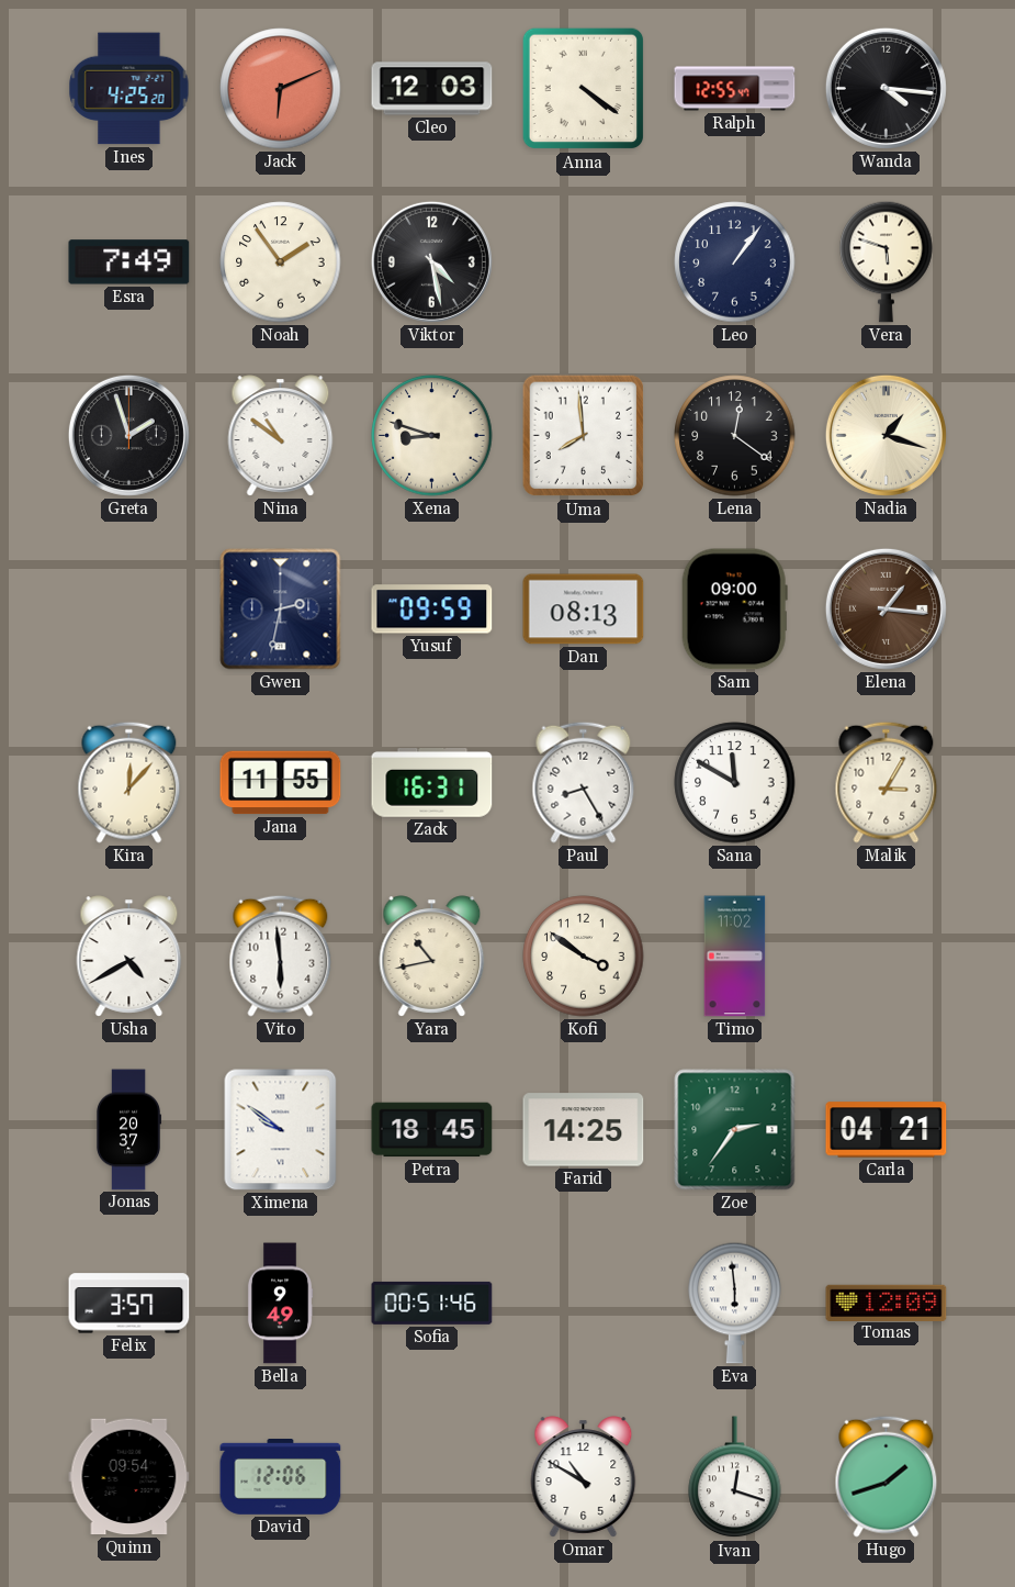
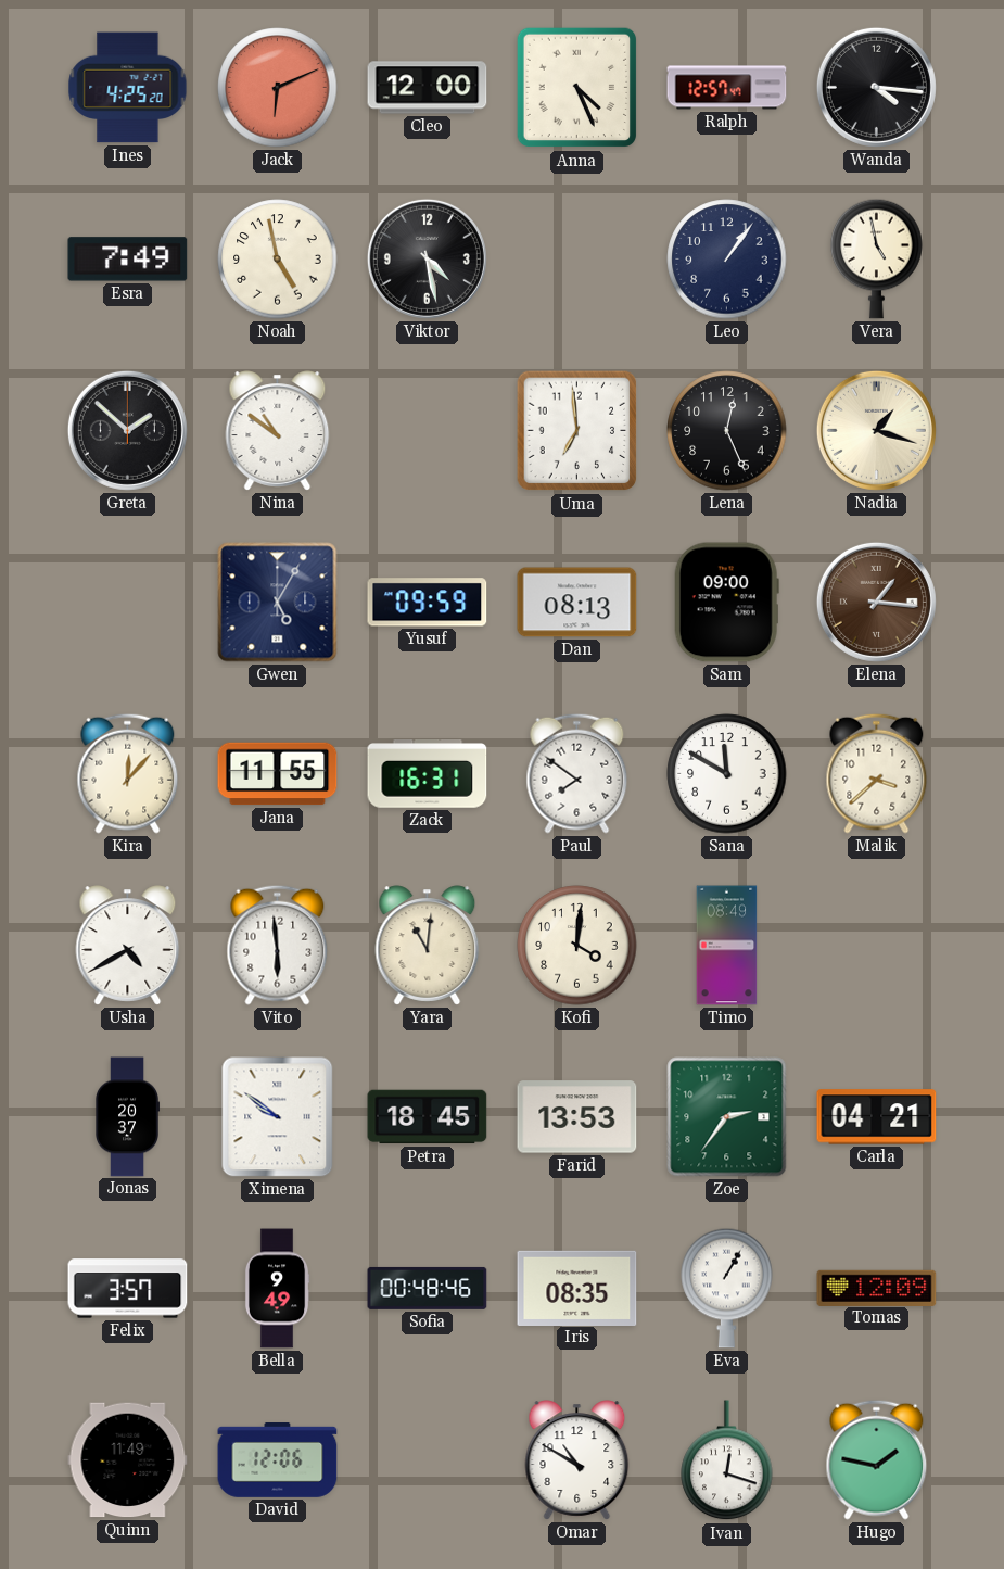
Cleo: 12:03 -> 12:00
Anna: 4:21 -> 4:26
Ralph: 12:55 -> 12:57
Noah: 1:54 -> 4:58
Vera: 5:48 -> 4:58
Greta: 1:57 -> 1:52
Xena: 8:48 -> none
Uma: 7:59 -> 6:59
Lena: 12:21 -> 12:26
Gwen: 2:32 -> 5:05
Paul: 8:25 -> 7:51
Malik: 3:05 -> 3:38
Yara: 10:43 -> 11:01
Kofi: 3:51 -> 4:01
Timo: 11:02 -> 08:49
Farid: 14:25 -> 13:53
Sofia: 00:51 -> 00:48
Iris: none -> 08:35
Eva: 5:59 -> 1:05
Quinn: 09:54 -> 11:49
Hugo: 1:42 -> 1:47
